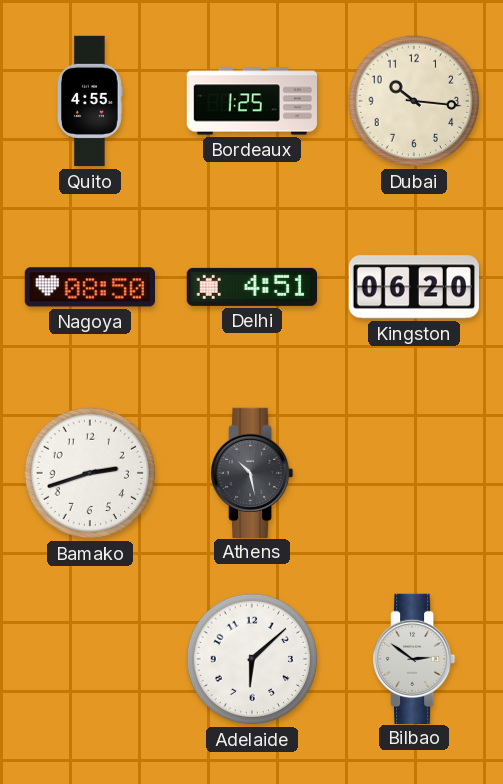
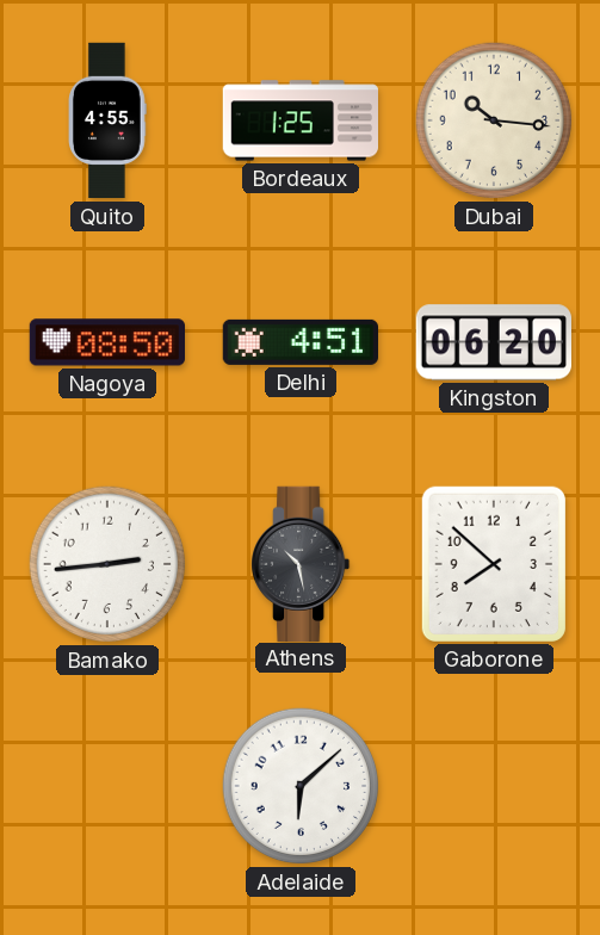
Bamako: 2:42 -> 2:44
Gaborone: none -> 7:52
Bilbao: 2:51 -> none
